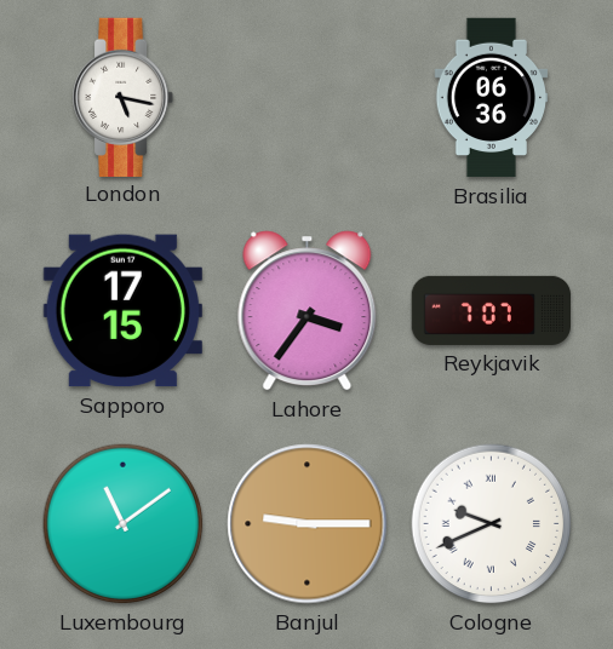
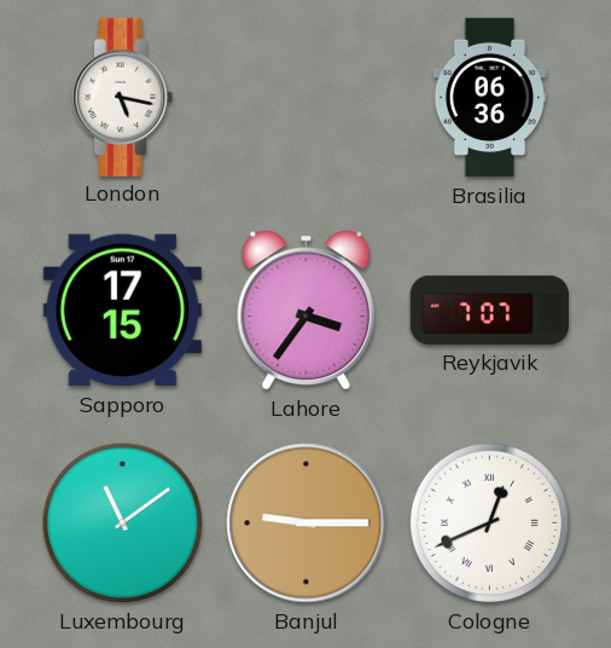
Cologne: 9:41 -> 12:41
